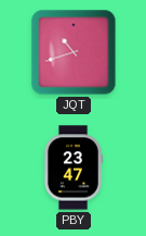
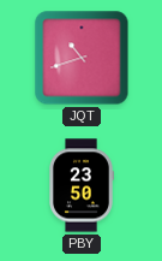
PBY: 23:47 -> 23:50
